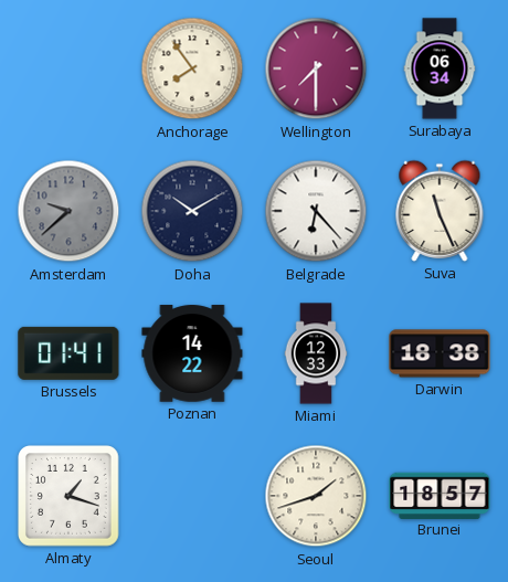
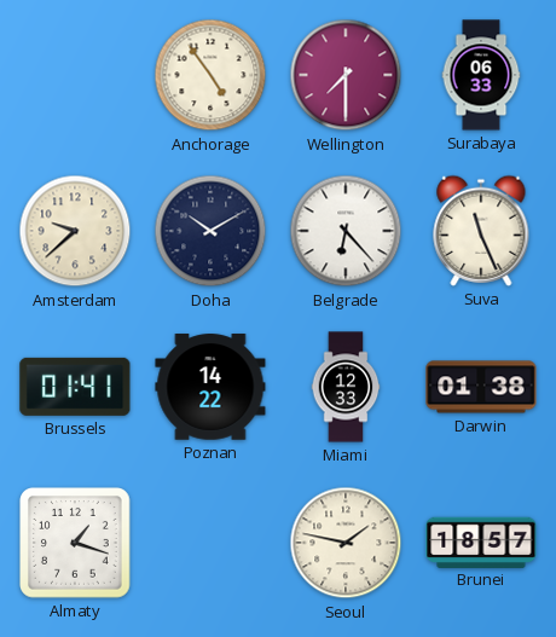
Anchorage: 7:54 -> 4:54
Surabaya: 06:34 -> 06:33
Amsterdam dial: grey -> cream
Darwin: 18:38 -> 01:38
Seoul: 1:42 -> 1:47
